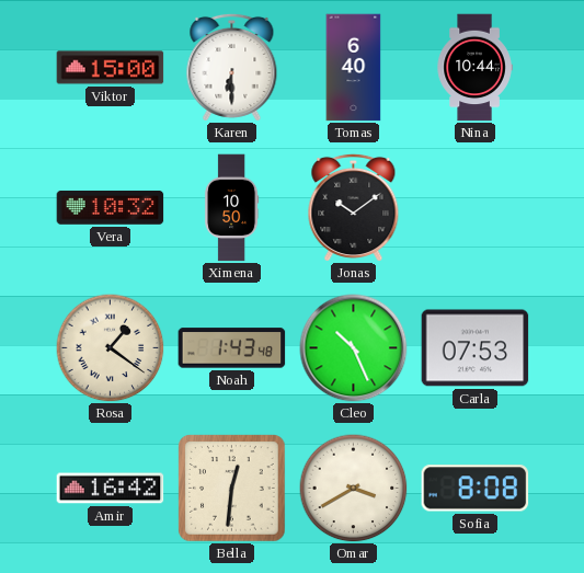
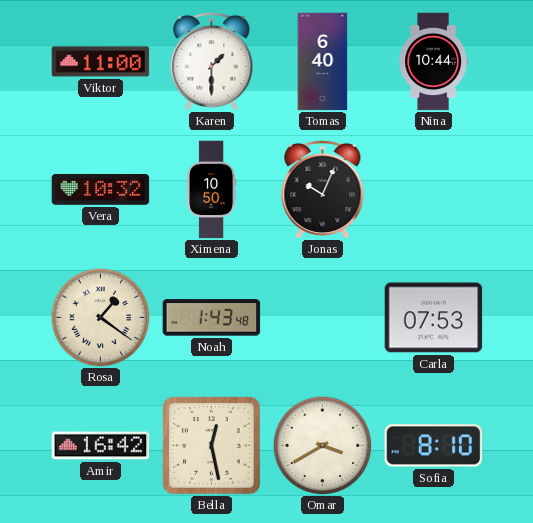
Viktor: 15:00 -> 11:00
Karen: 6:30 -> 1:30
Jonas: 10:09 -> 10:04
Cleo: 10:26 -> none
Bella: 12:31 -> 12:28
Sofia: 8:08 -> 8:10
